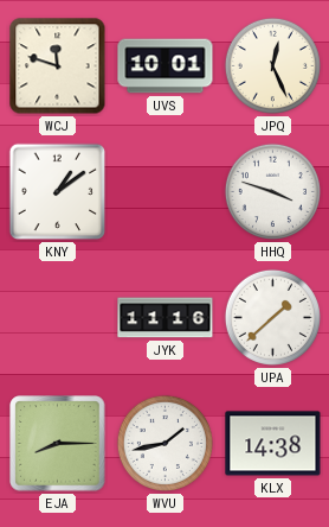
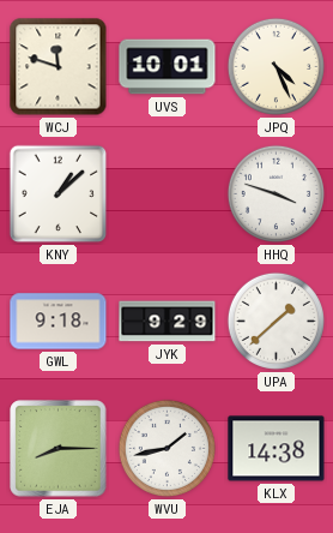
JPQ: 12:26 -> 4:26
KNY: 1:09 -> 1:08
GWL: none -> 9:18
JYK: 11:16 -> 9:29
